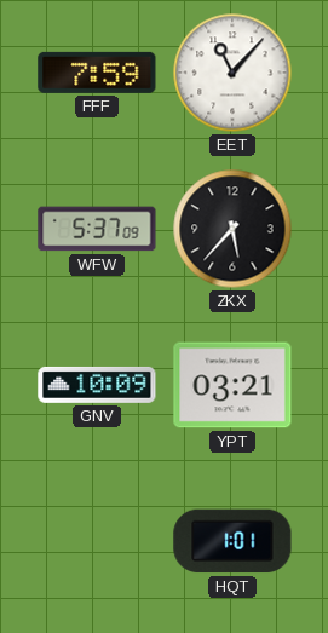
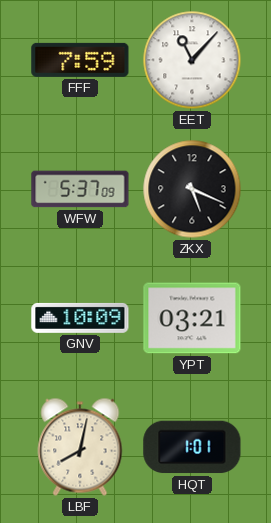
ZKX: 5:37 -> 5:19
LBF: none -> 8:02
